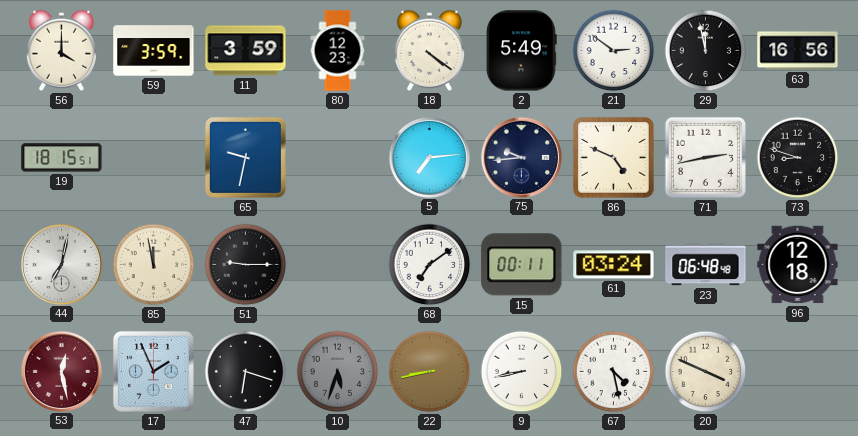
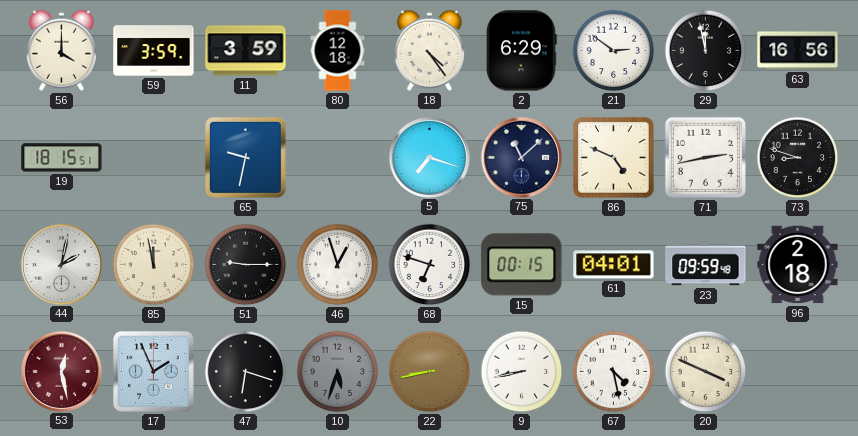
80: 12:23 -> 12:18
18: 4:21 -> 4:24
2: 5:49 -> 6:29
5: 7:14 -> 7:18
75: 9:44 -> 11:08
44: 7:02 -> 2:02
46: none -> 12:57
68: 7:09 -> 6:48
15: 00:11 -> 00:15
61: 03:24 -> 04:01
23: 06:48 -> 09:59
96: 12:18 -> 2:18
